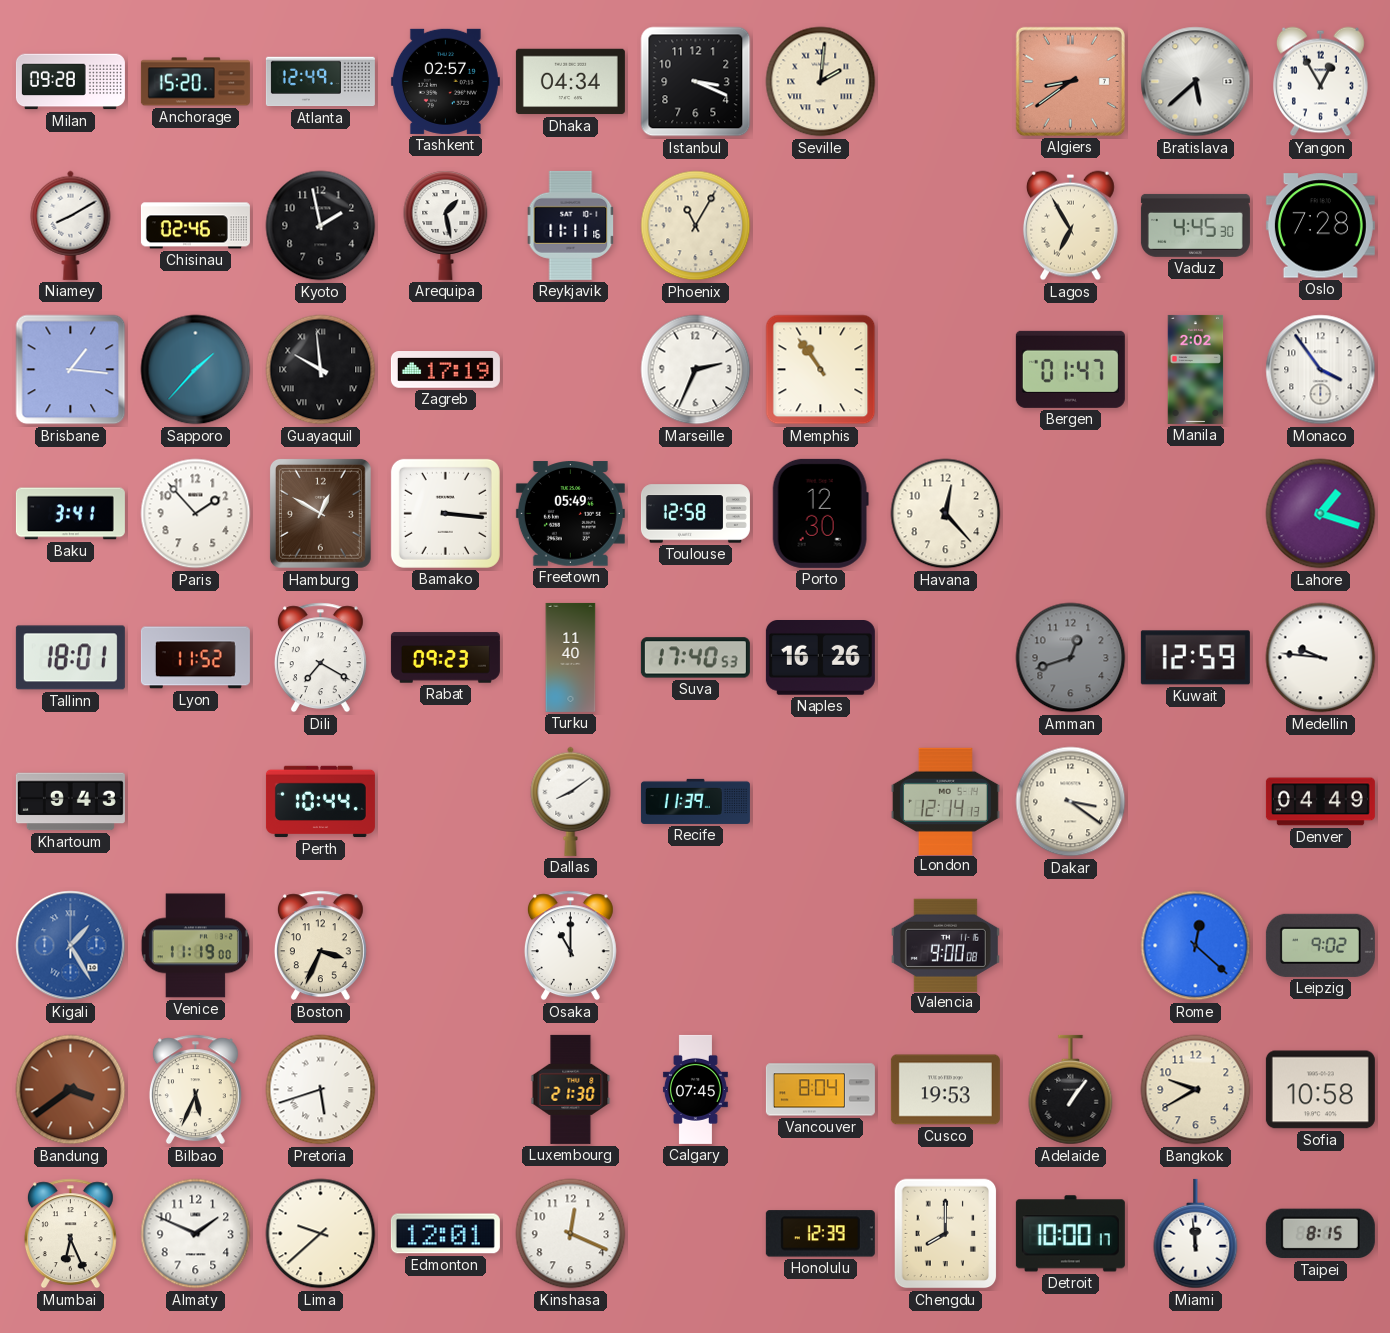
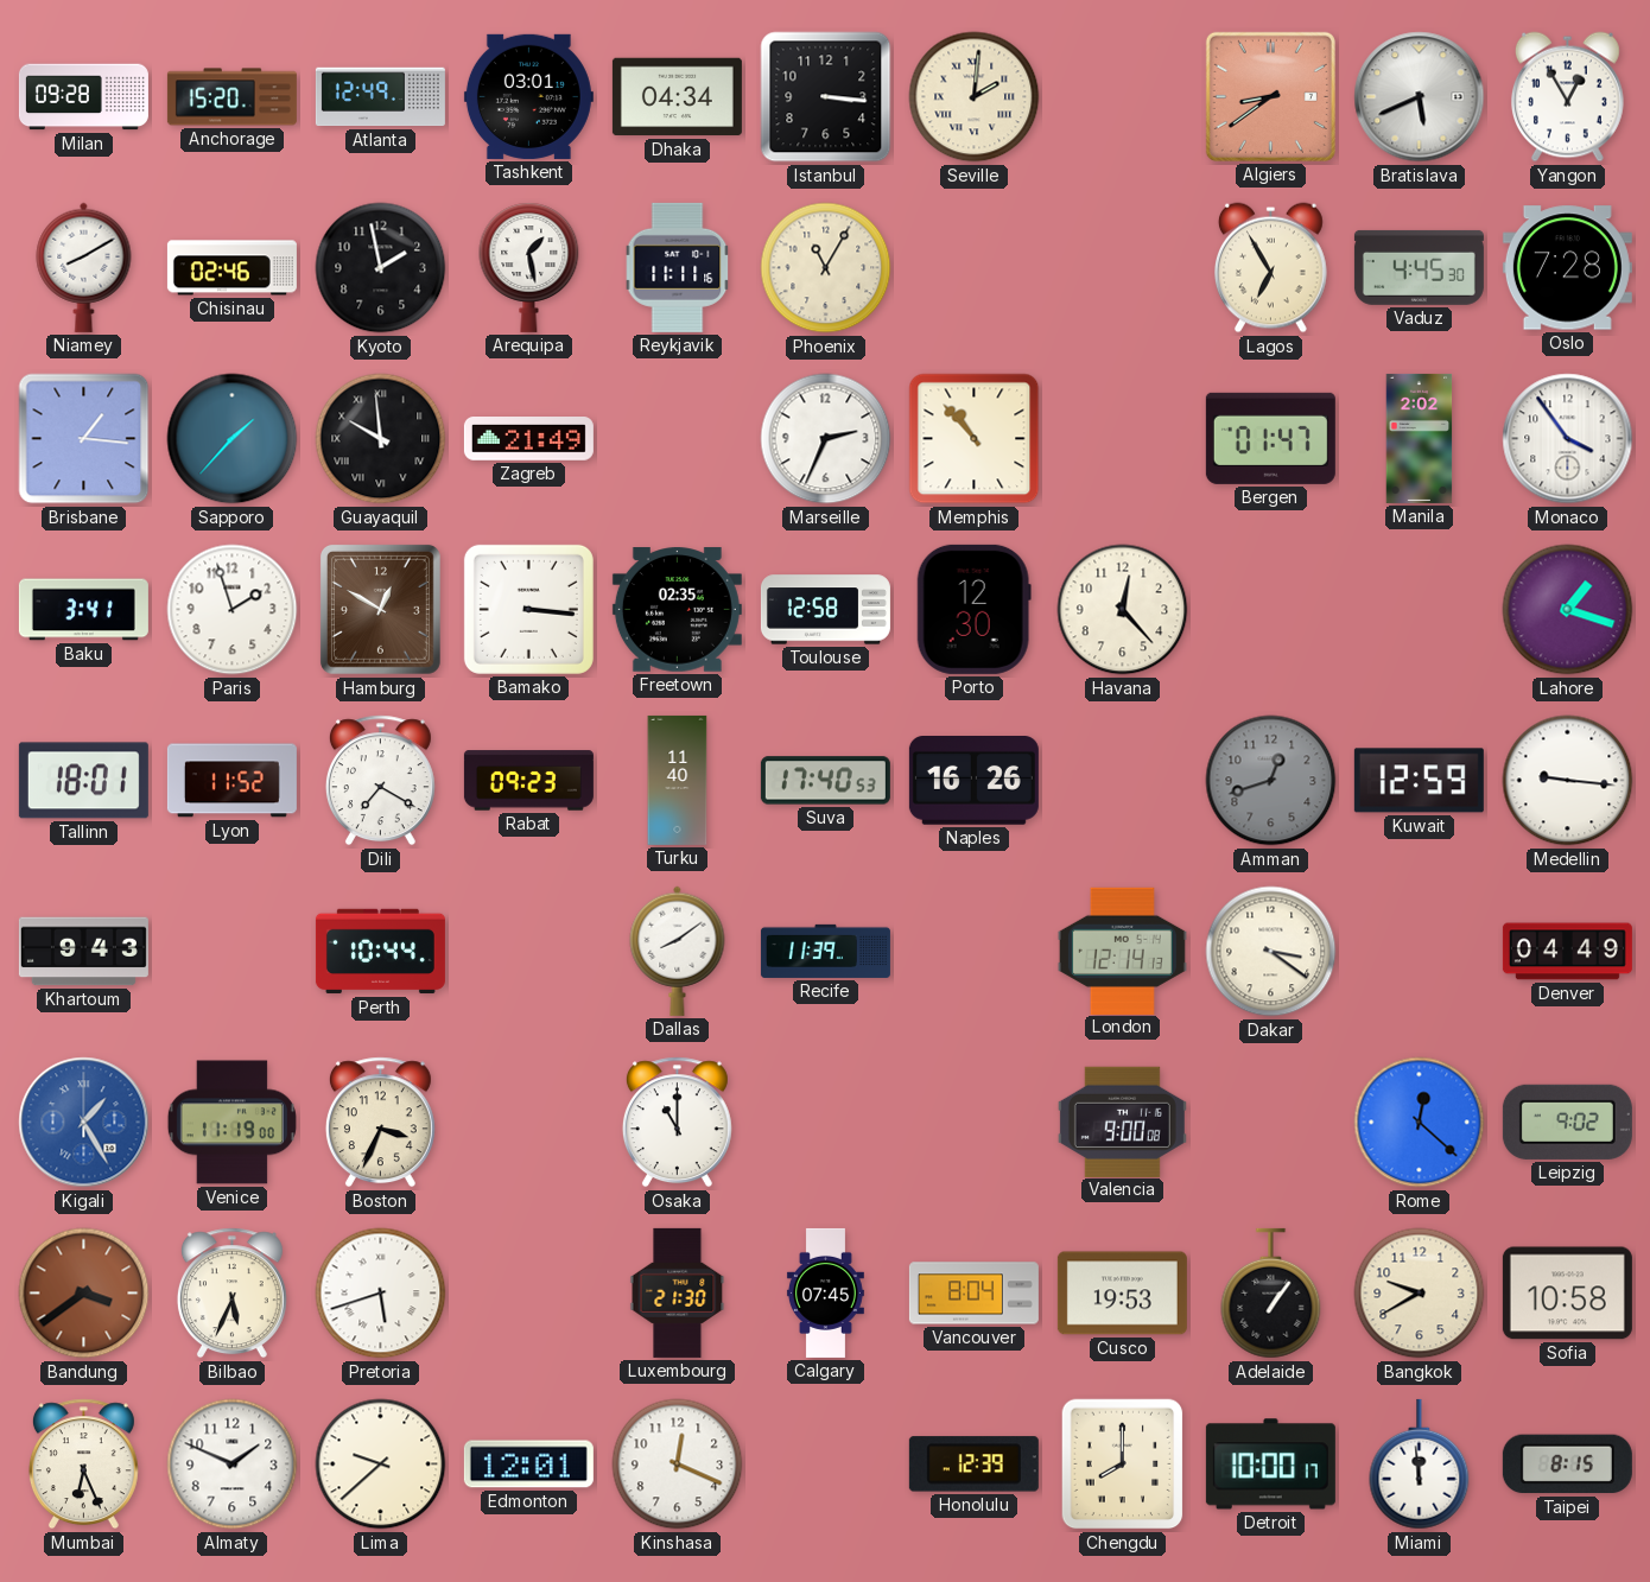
Tashkent: 02:57 -> 03:01
Istanbul: 3:19 -> 3:16
Bratislava: 5:38 -> 5:41
Zagreb: 17:19 -> 21:49
Memphis: 10:54 -> 10:53
Paris: 1:53 -> 1:57
Freetown: 05:49 -> 02:35
Medellin: 9:46 -> 9:16
